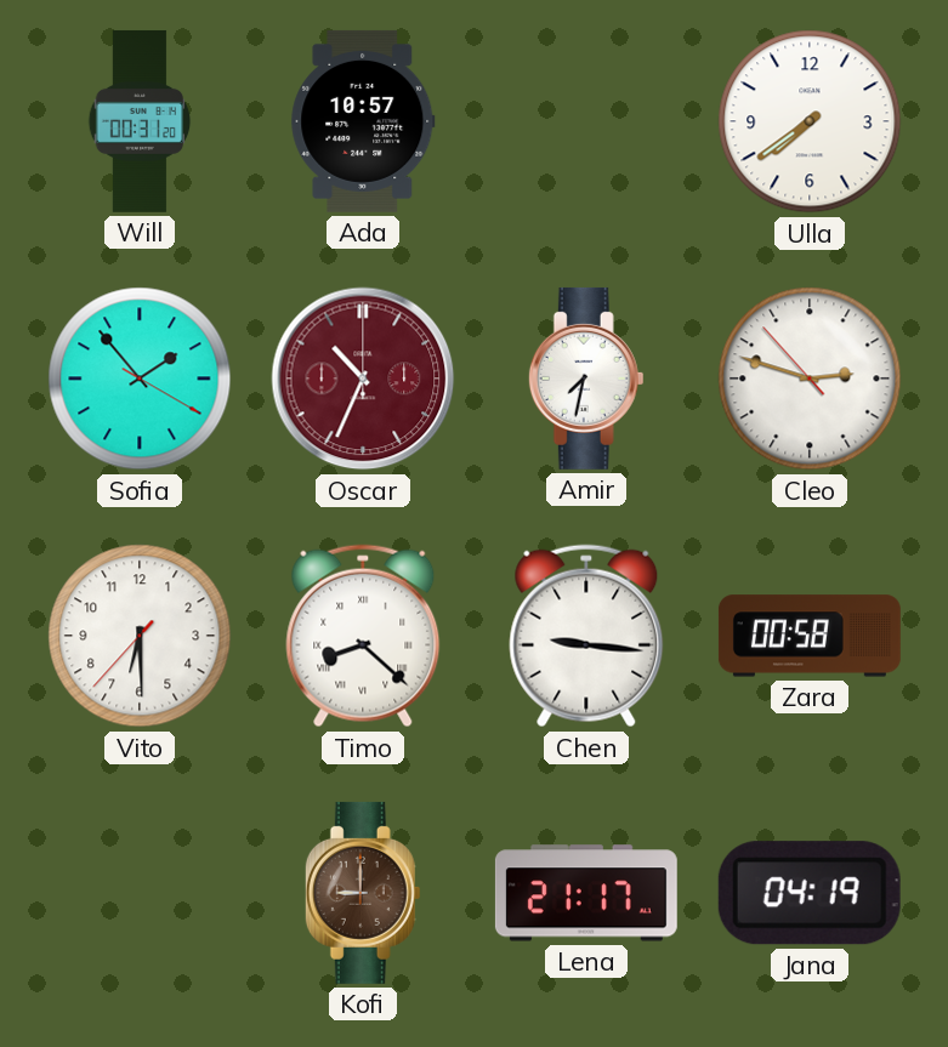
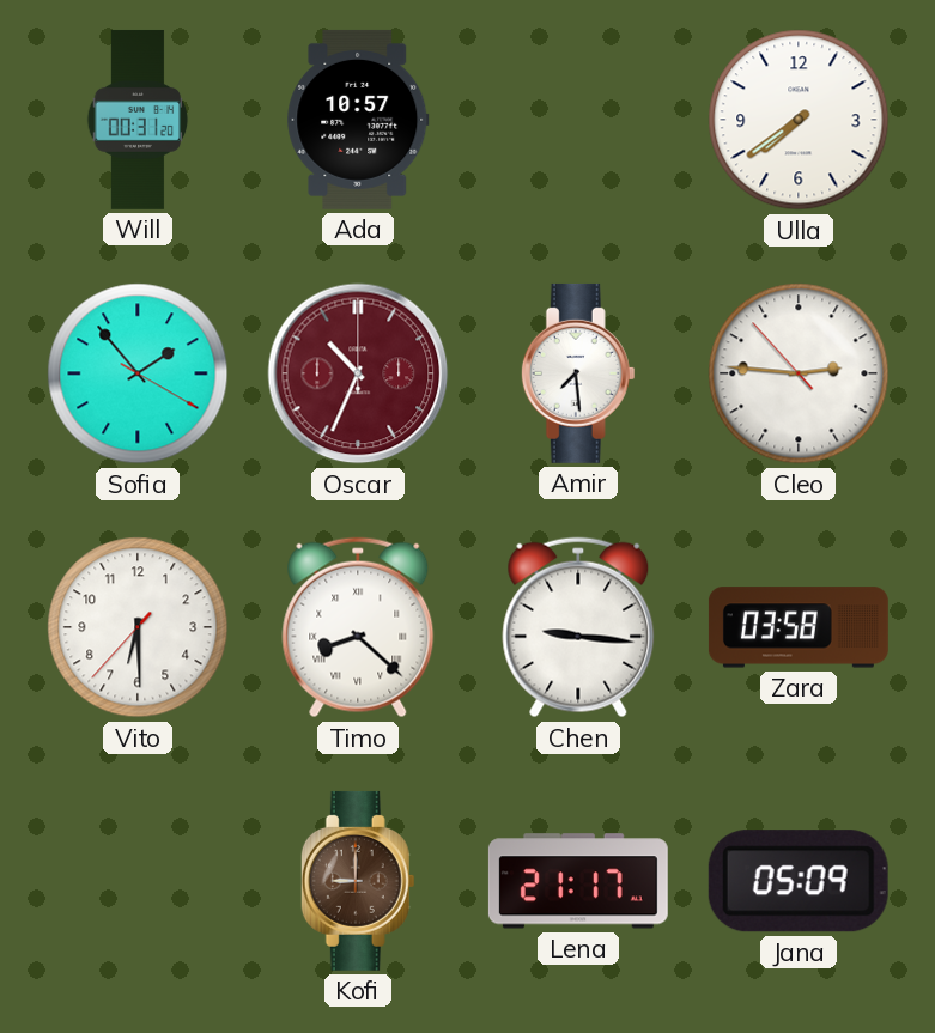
Amir: 7:32 -> 7:29
Cleo: 2:47 -> 2:45
Zara: 00:58 -> 03:58
Jana: 04:19 -> 05:09
